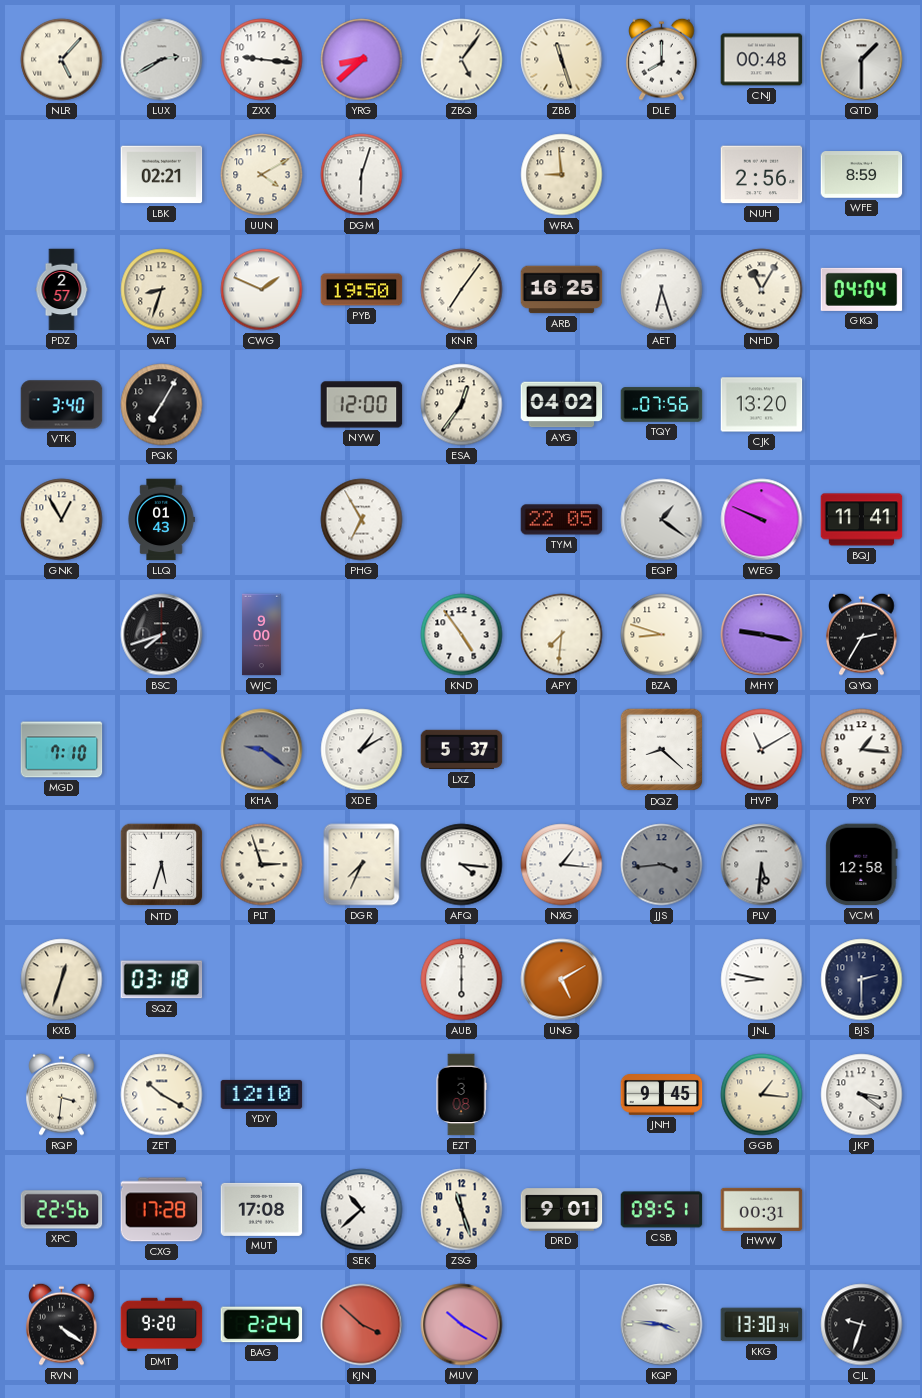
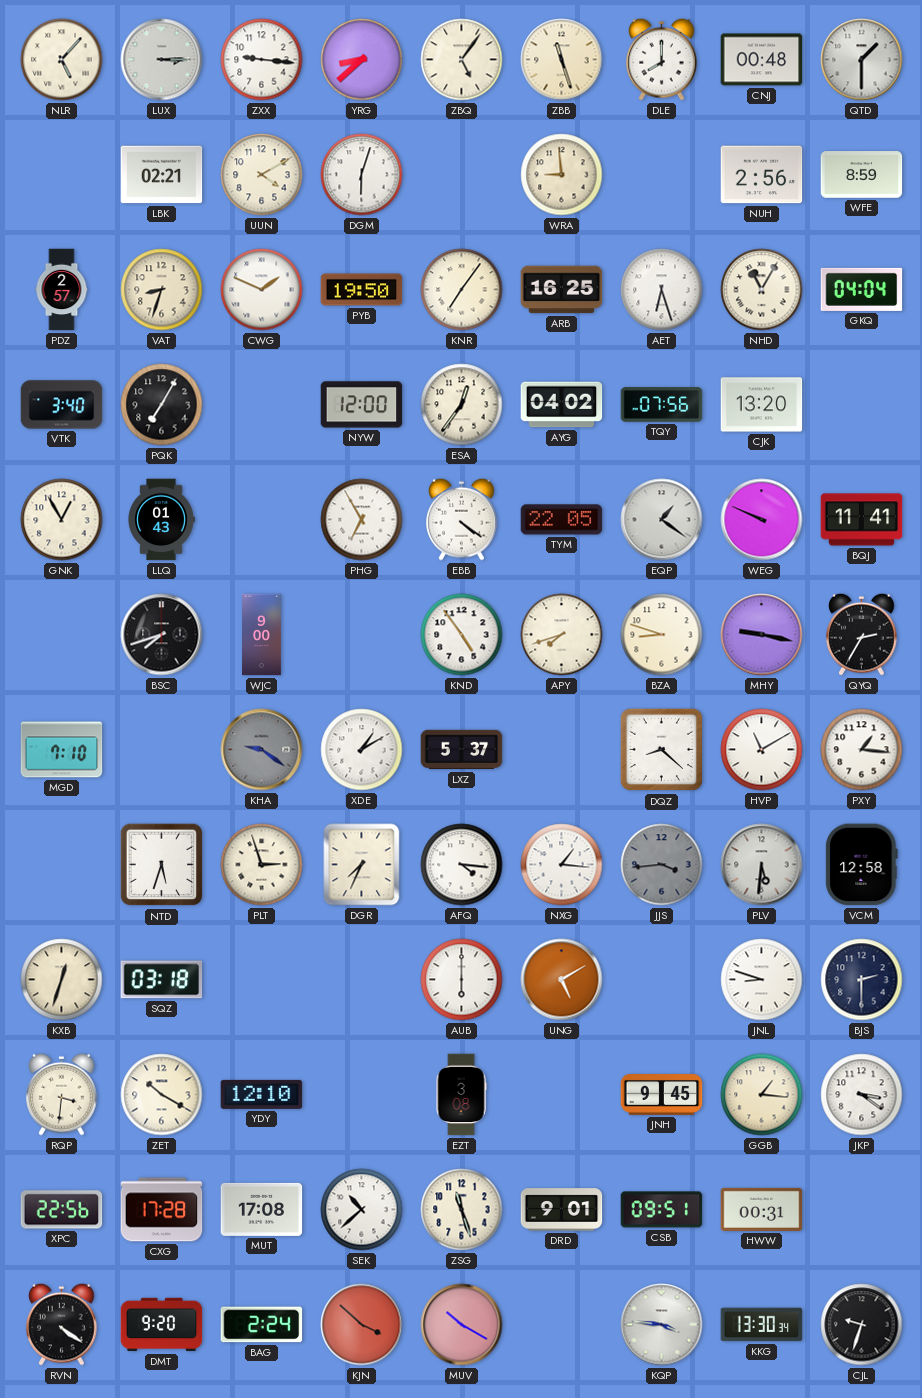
LUX: 2:40 -> 3:15
EBB: none -> 4:21
APY: 7:31 -> 7:42
JNL: 8:47 -> 8:48
